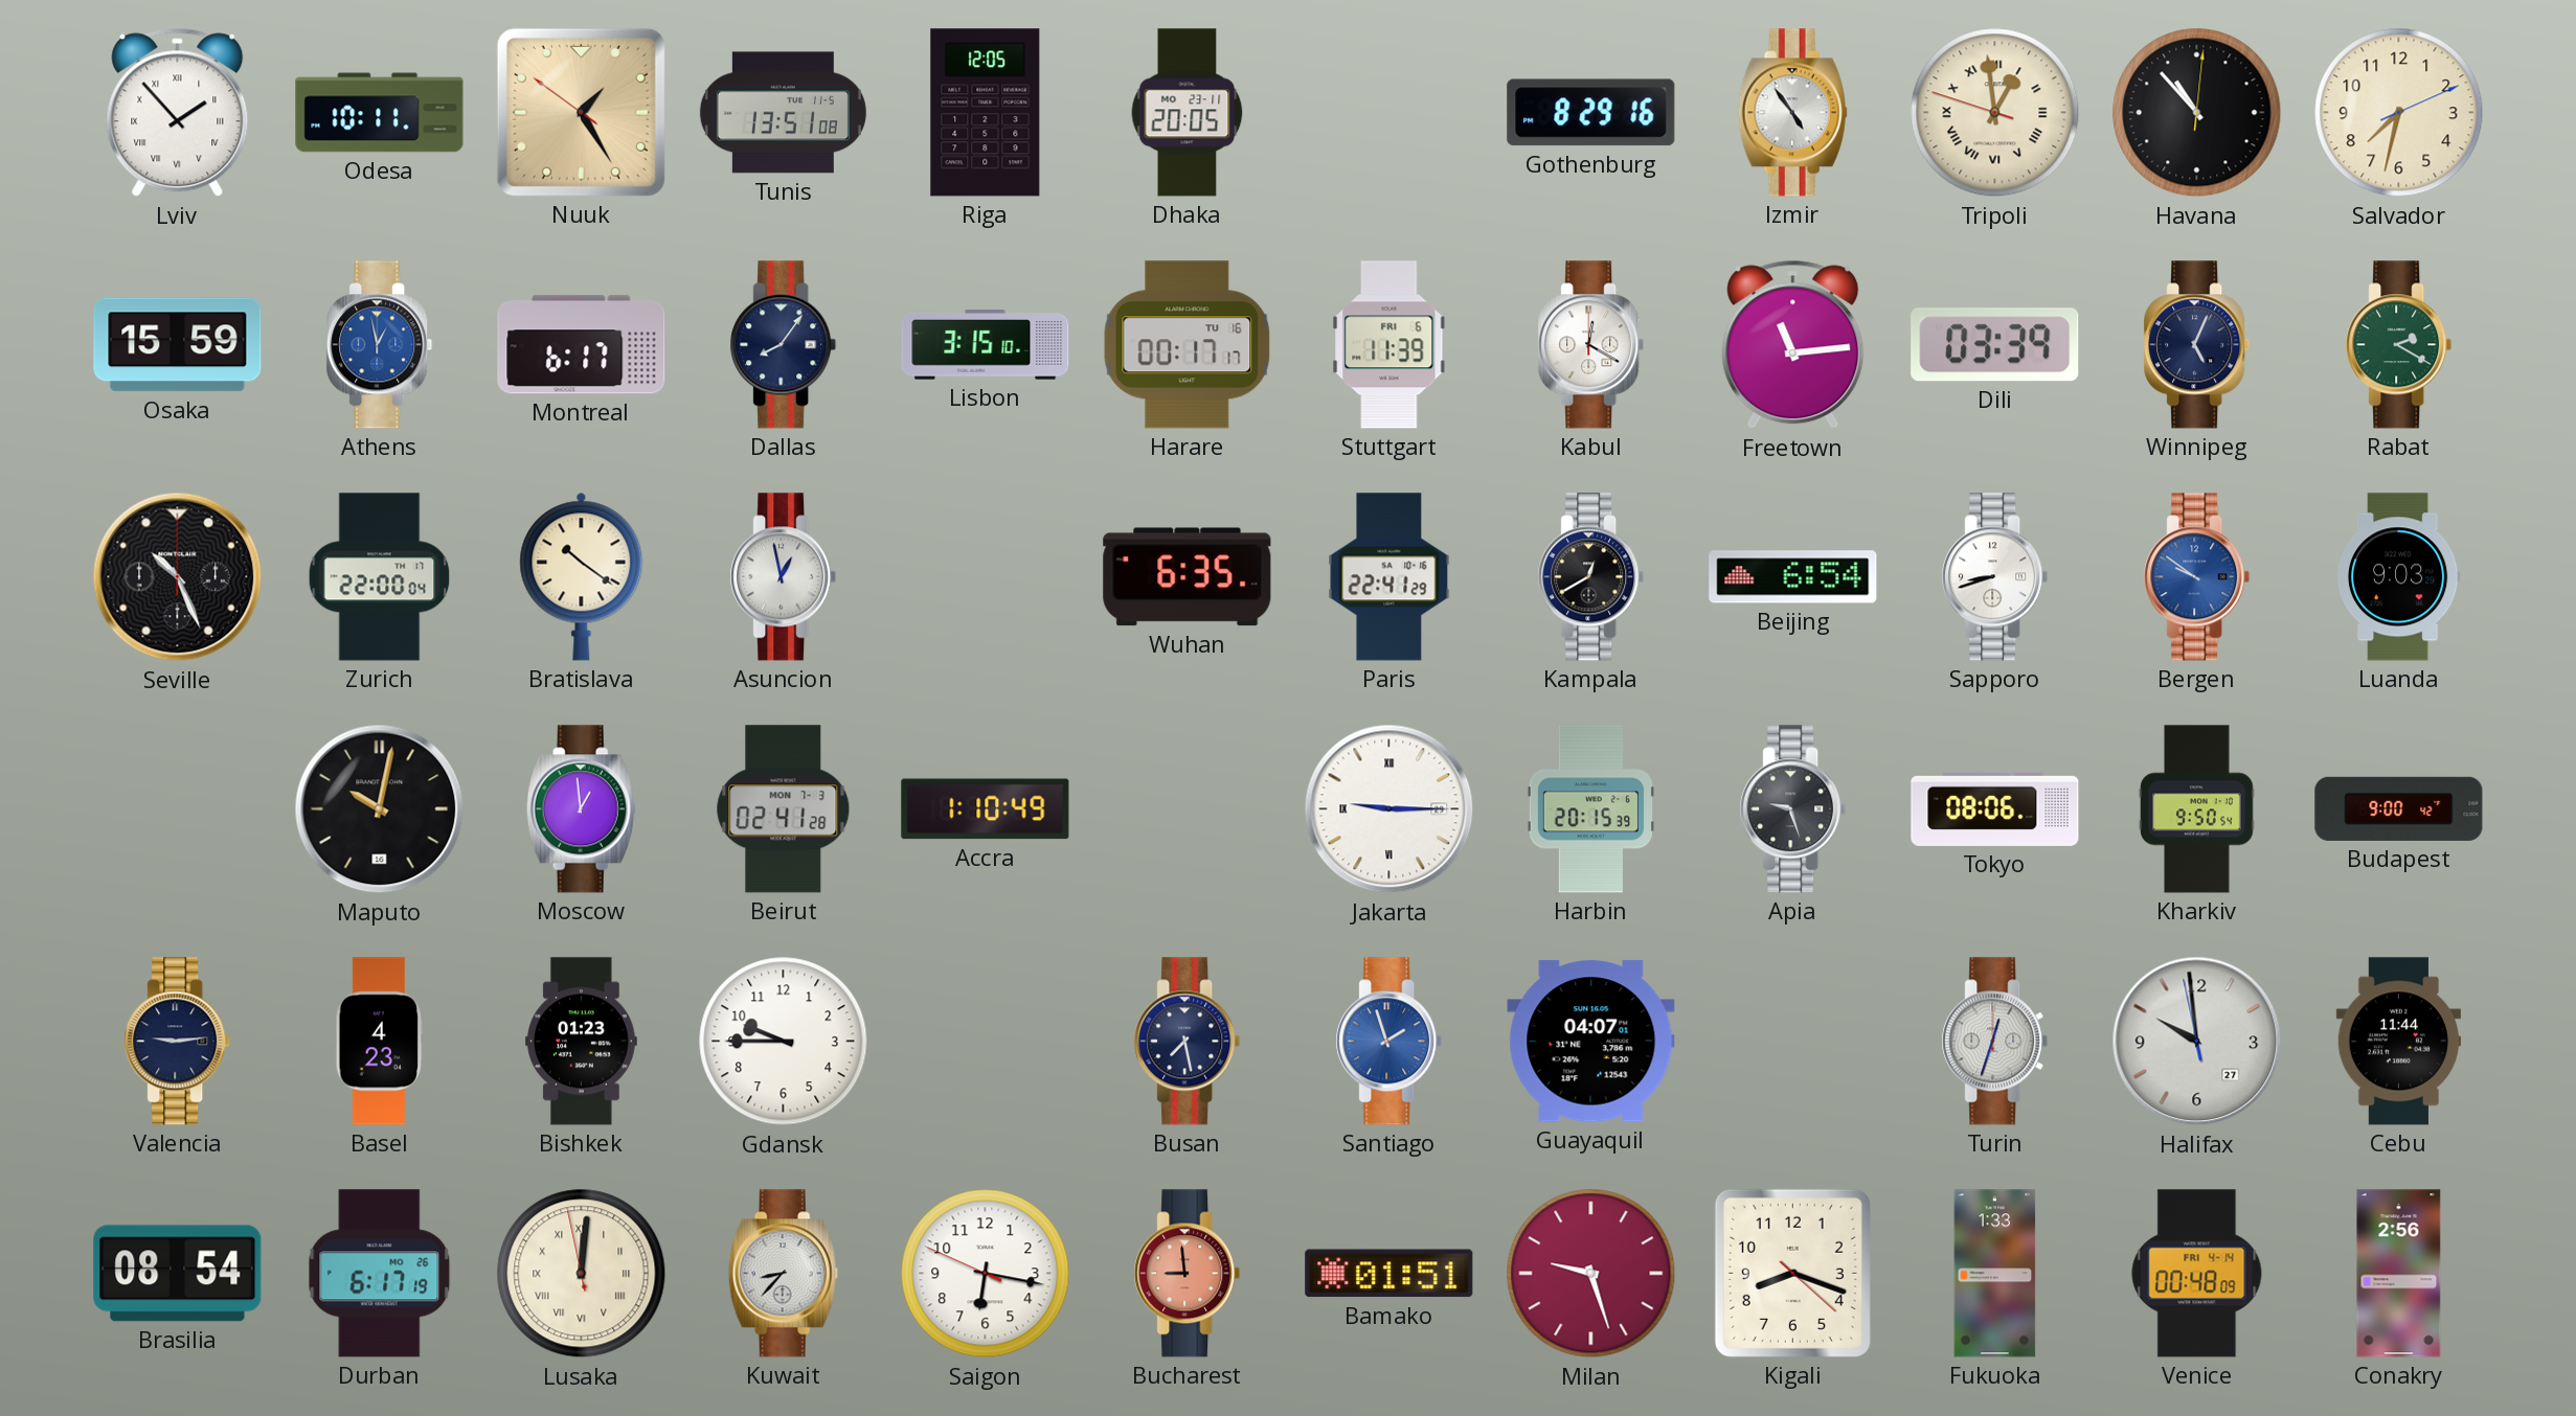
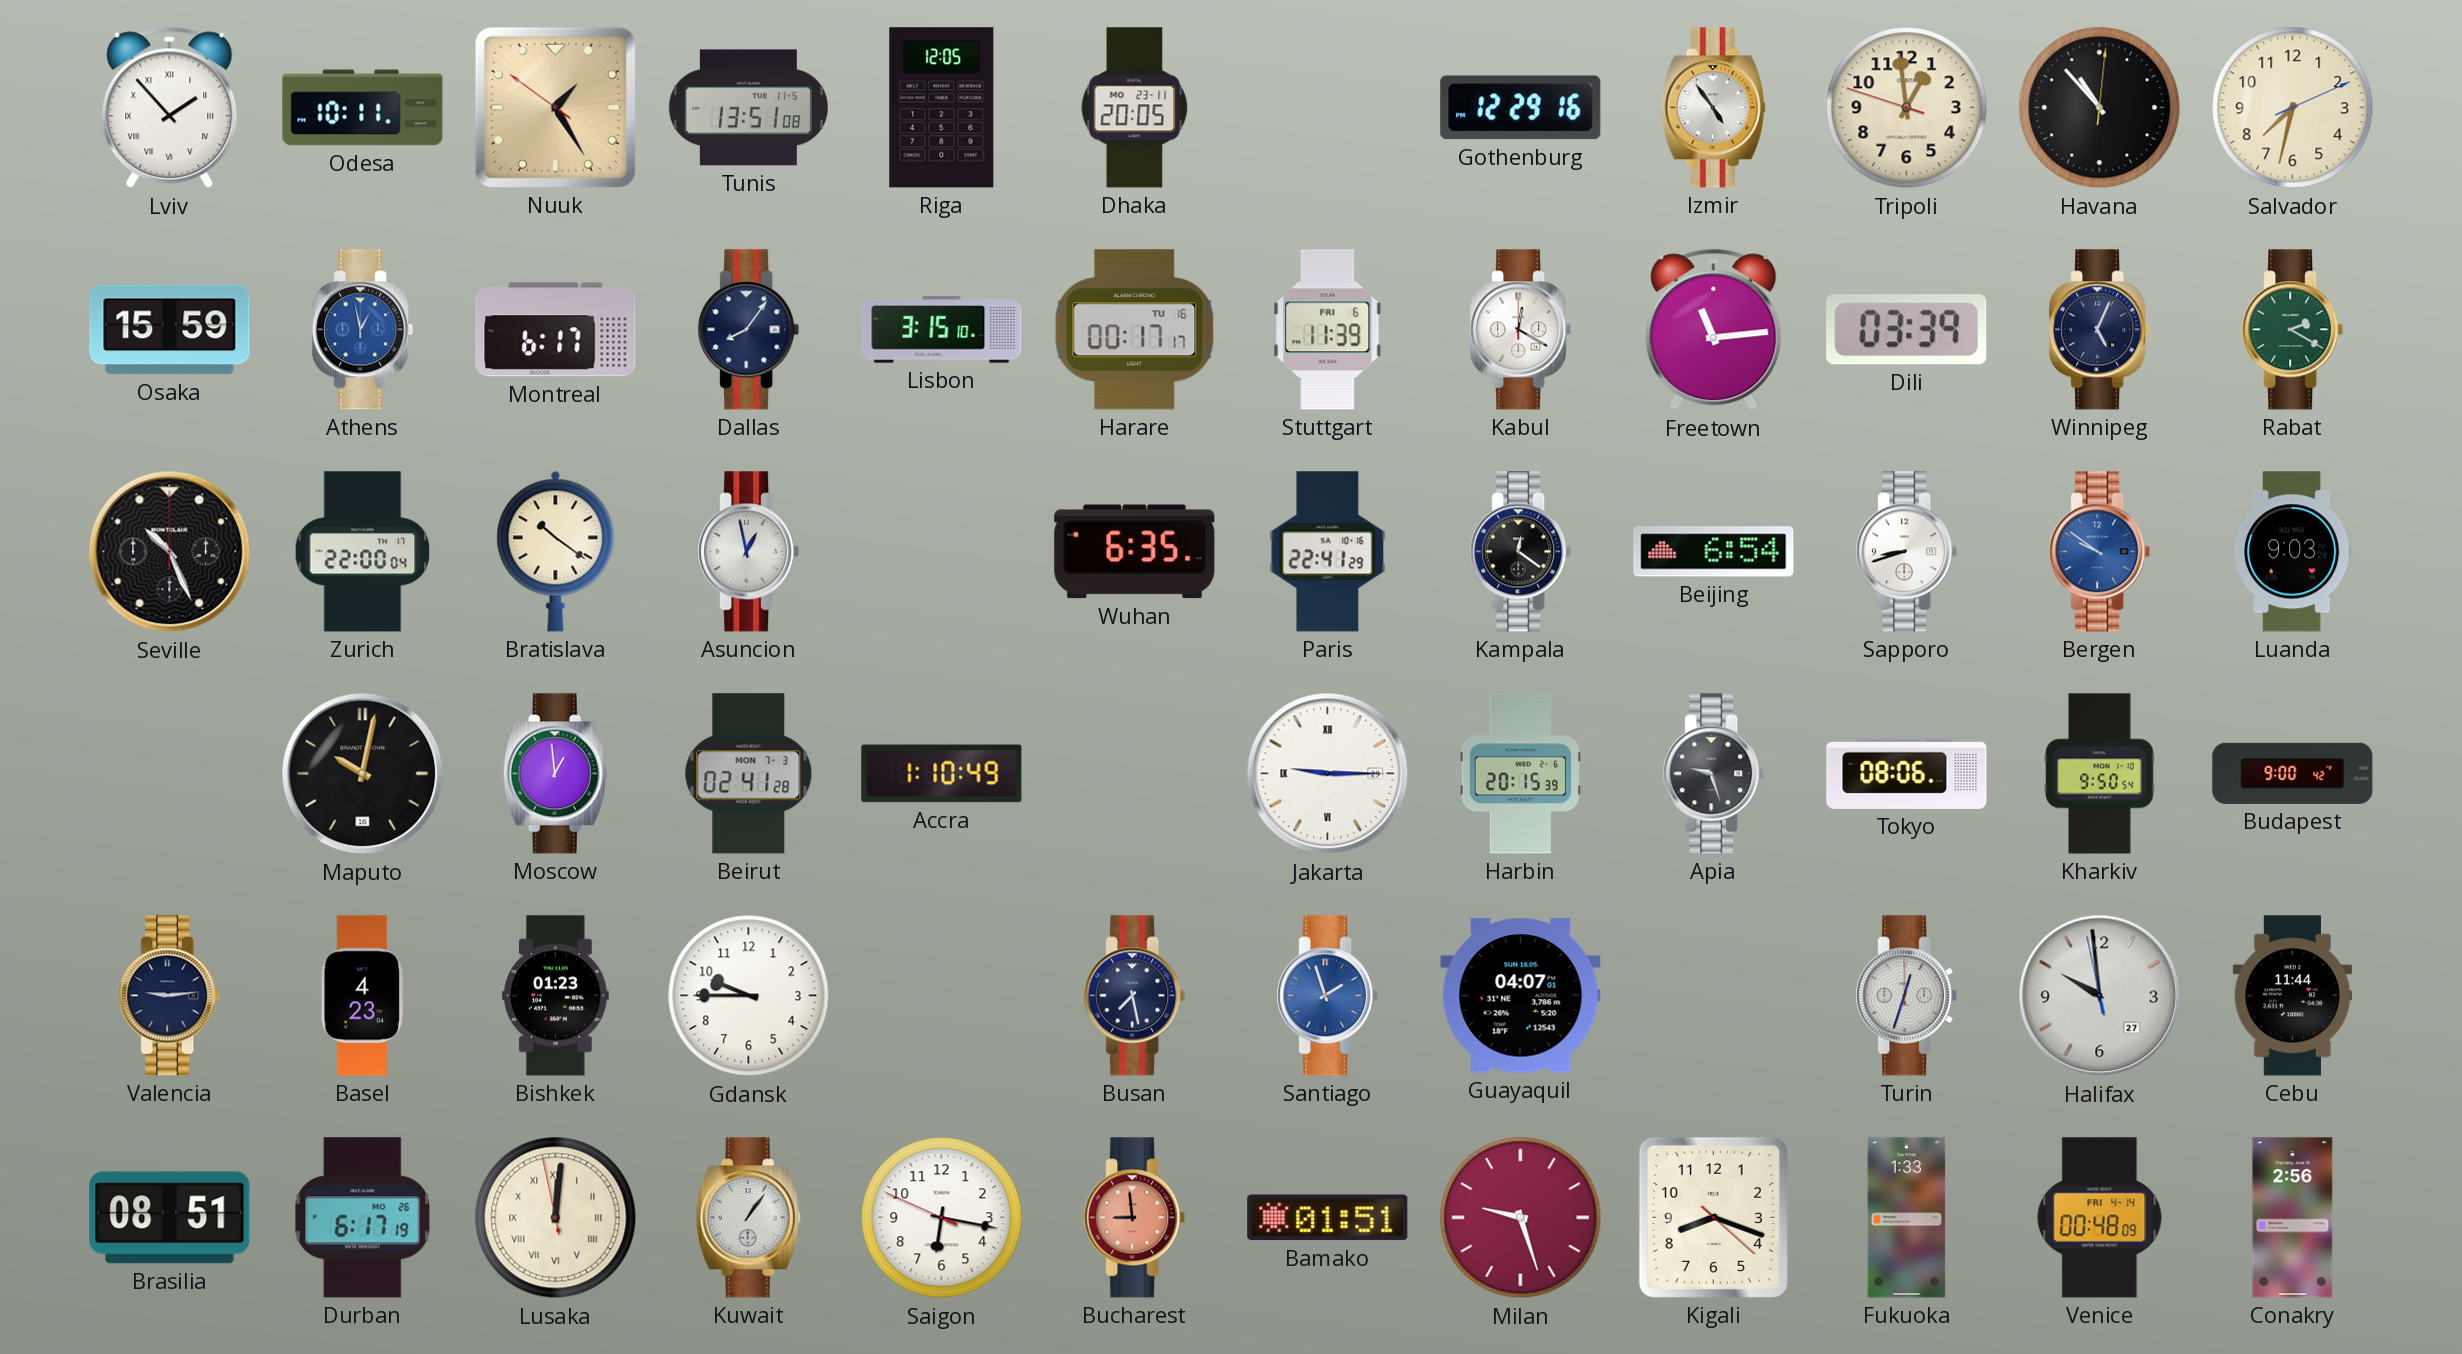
Gothenburg: 8:29 -> 12:29
Tripoli numerals: Roman -> Arabic
Kampala: 12:40 -> 12:21
Brasilia: 08:54 -> 08:51
Kuwait: 8:37 -> 1:06
